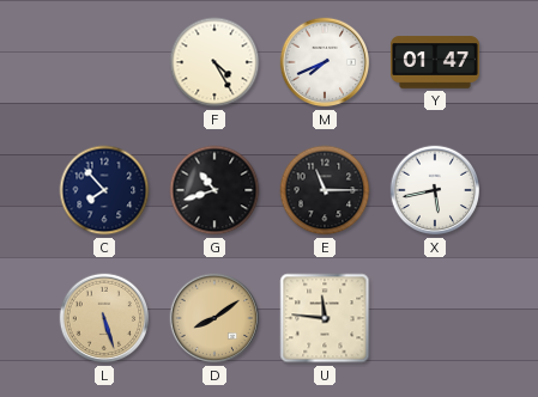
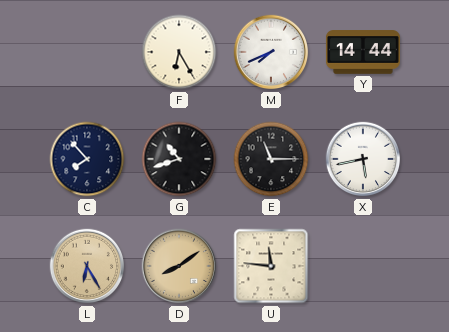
F: 4:25 -> 6:25
Y: 01:47 -> 14:44
L: 5:27 -> 6:25
